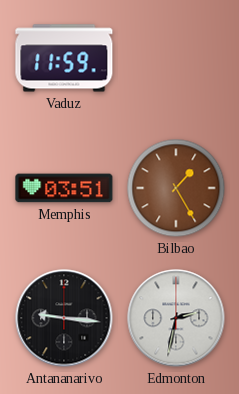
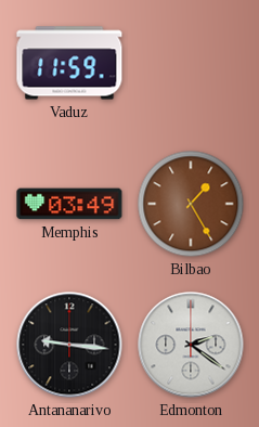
Memphis: 03:51 -> 03:49
Edmonton: 2:32 -> 2:21
